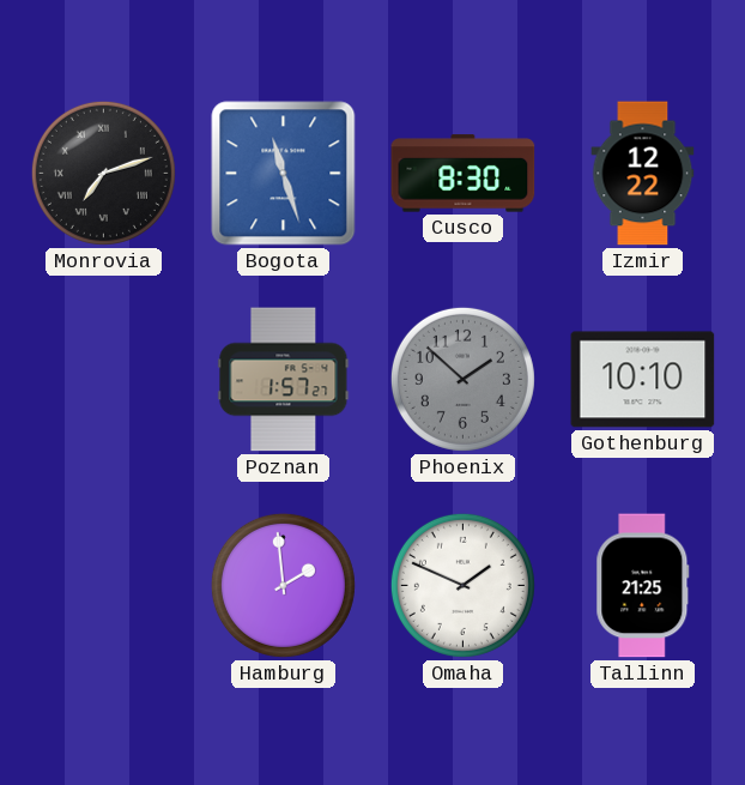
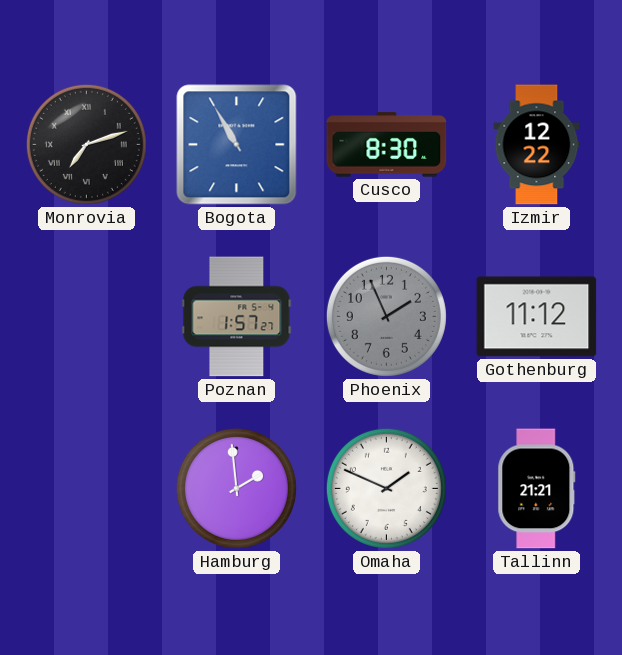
Bogota: 11:27 -> 10:55
Phoenix: 1:52 -> 1:56
Gothenburg: 10:10 -> 11:12
Tallinn: 21:25 -> 21:21
